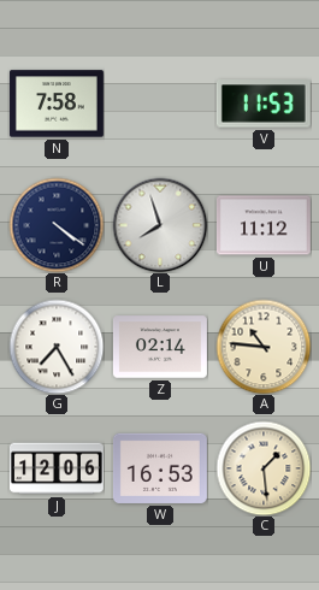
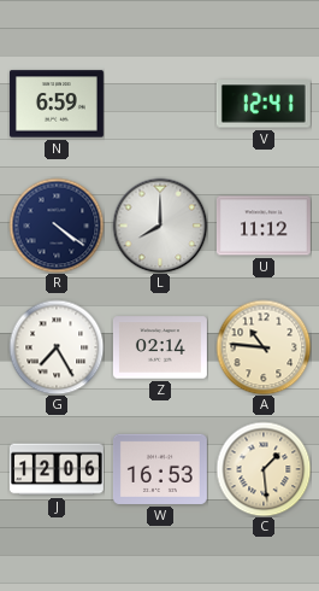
N: 7:58 -> 6:59
V: 11:53 -> 12:41
L: 7:57 -> 8:00
